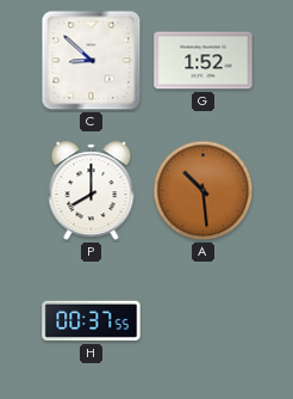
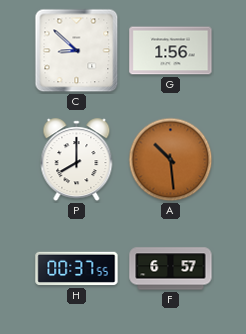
G: 1:52 -> 1:56
F: none -> 6:57
